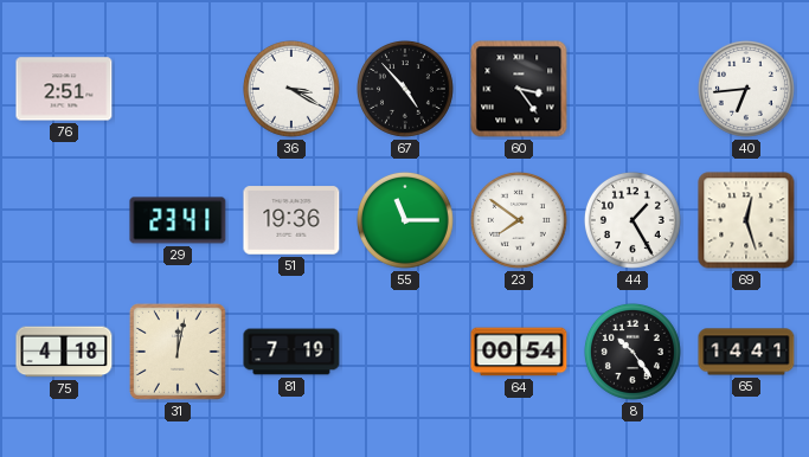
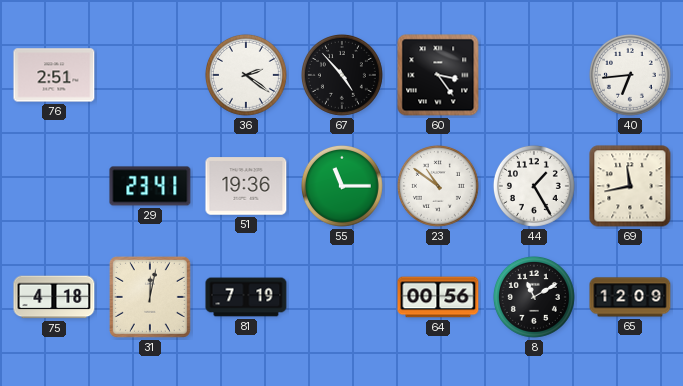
36: 3:20 -> 2:21
23: 7:51 -> 10:51
69: 12:27 -> 11:43
64: 00:54 -> 00:56
8: 10:24 -> 11:10
65: 14:41 -> 12:09
